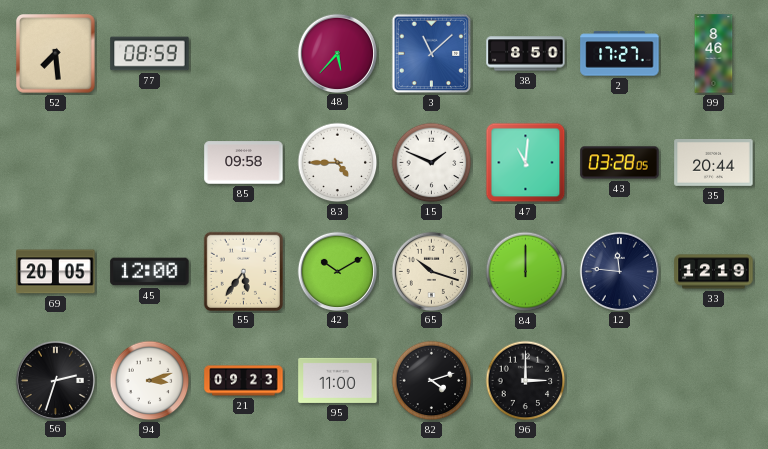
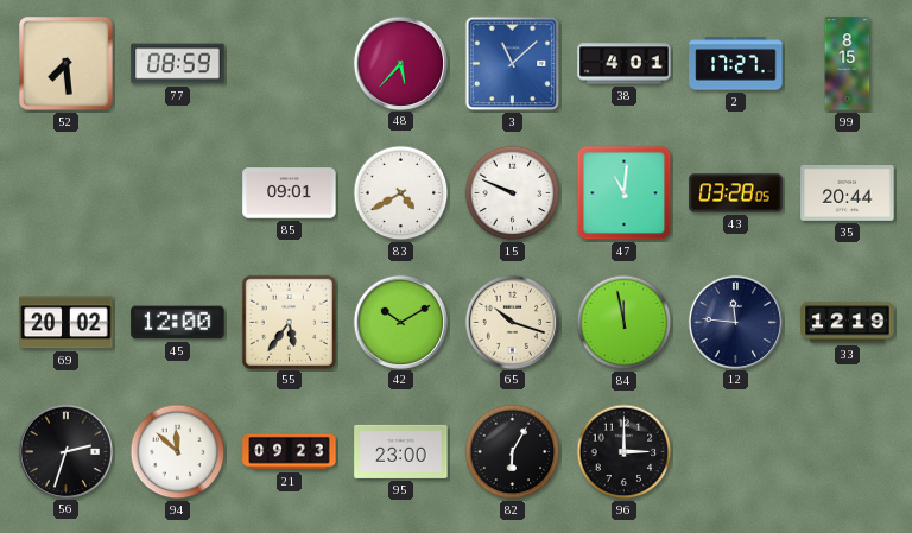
38: 8:50 -> 4:01
99: 8:46 -> 8:15
85: 09:58 -> 09:01
83: 4:45 -> 4:40
15: 1:49 -> 9:49
69: 20:05 -> 20:02
84: 12:00 -> 11:58
94: 3:12 -> 11:52
95: 11:00 -> 23:00
82: 4:12 -> 6:05
